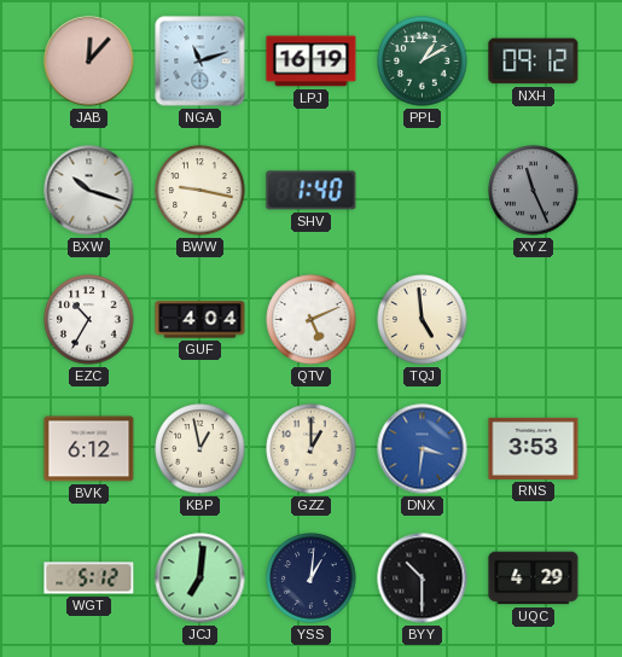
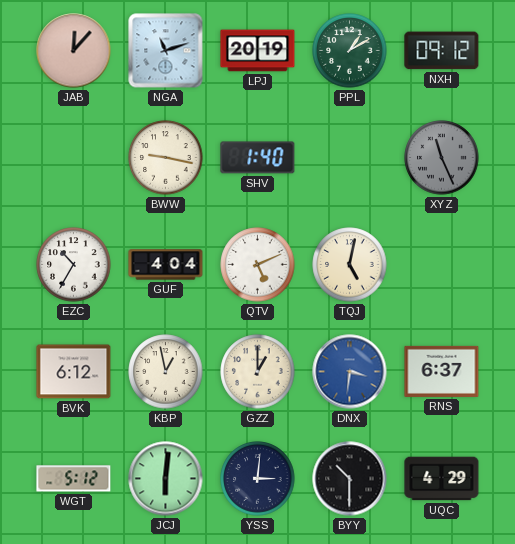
LPJ: 16:19 -> 20:19
BXW: 10:18 -> none
TQJ: 4:59 -> 5:02
RNS: 3:53 -> 6:37
JCJ: 7:01 -> 6:01
YSS: 1:01 -> 3:01
